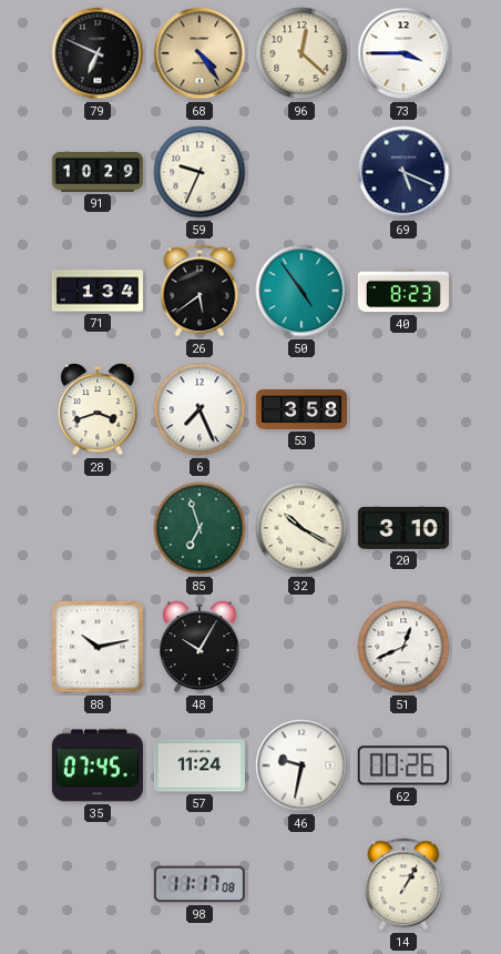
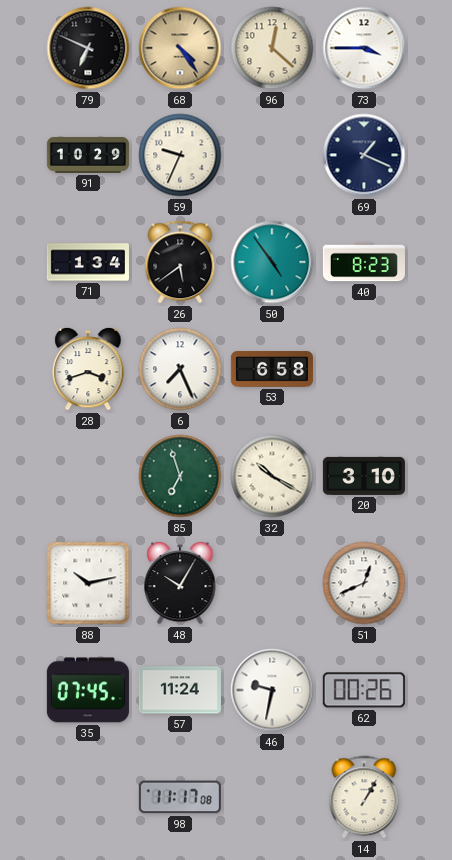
69: 5:19 -> 1:19
53: 3:58 -> 6:58
